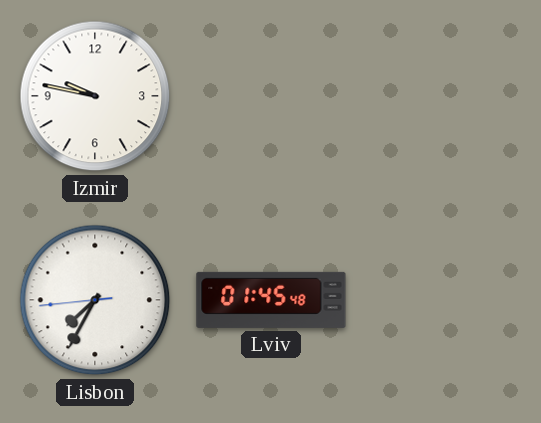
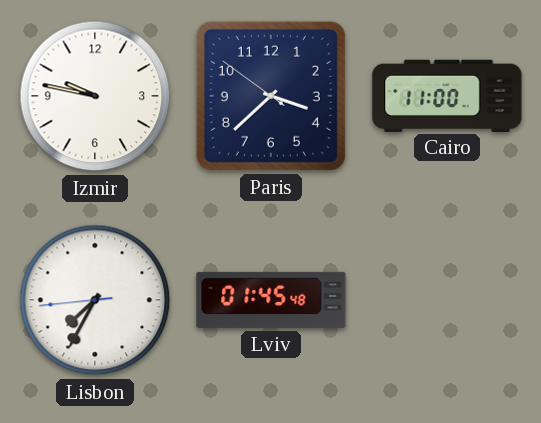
Paris: none -> 3:37
Cairo: none -> 11:00
